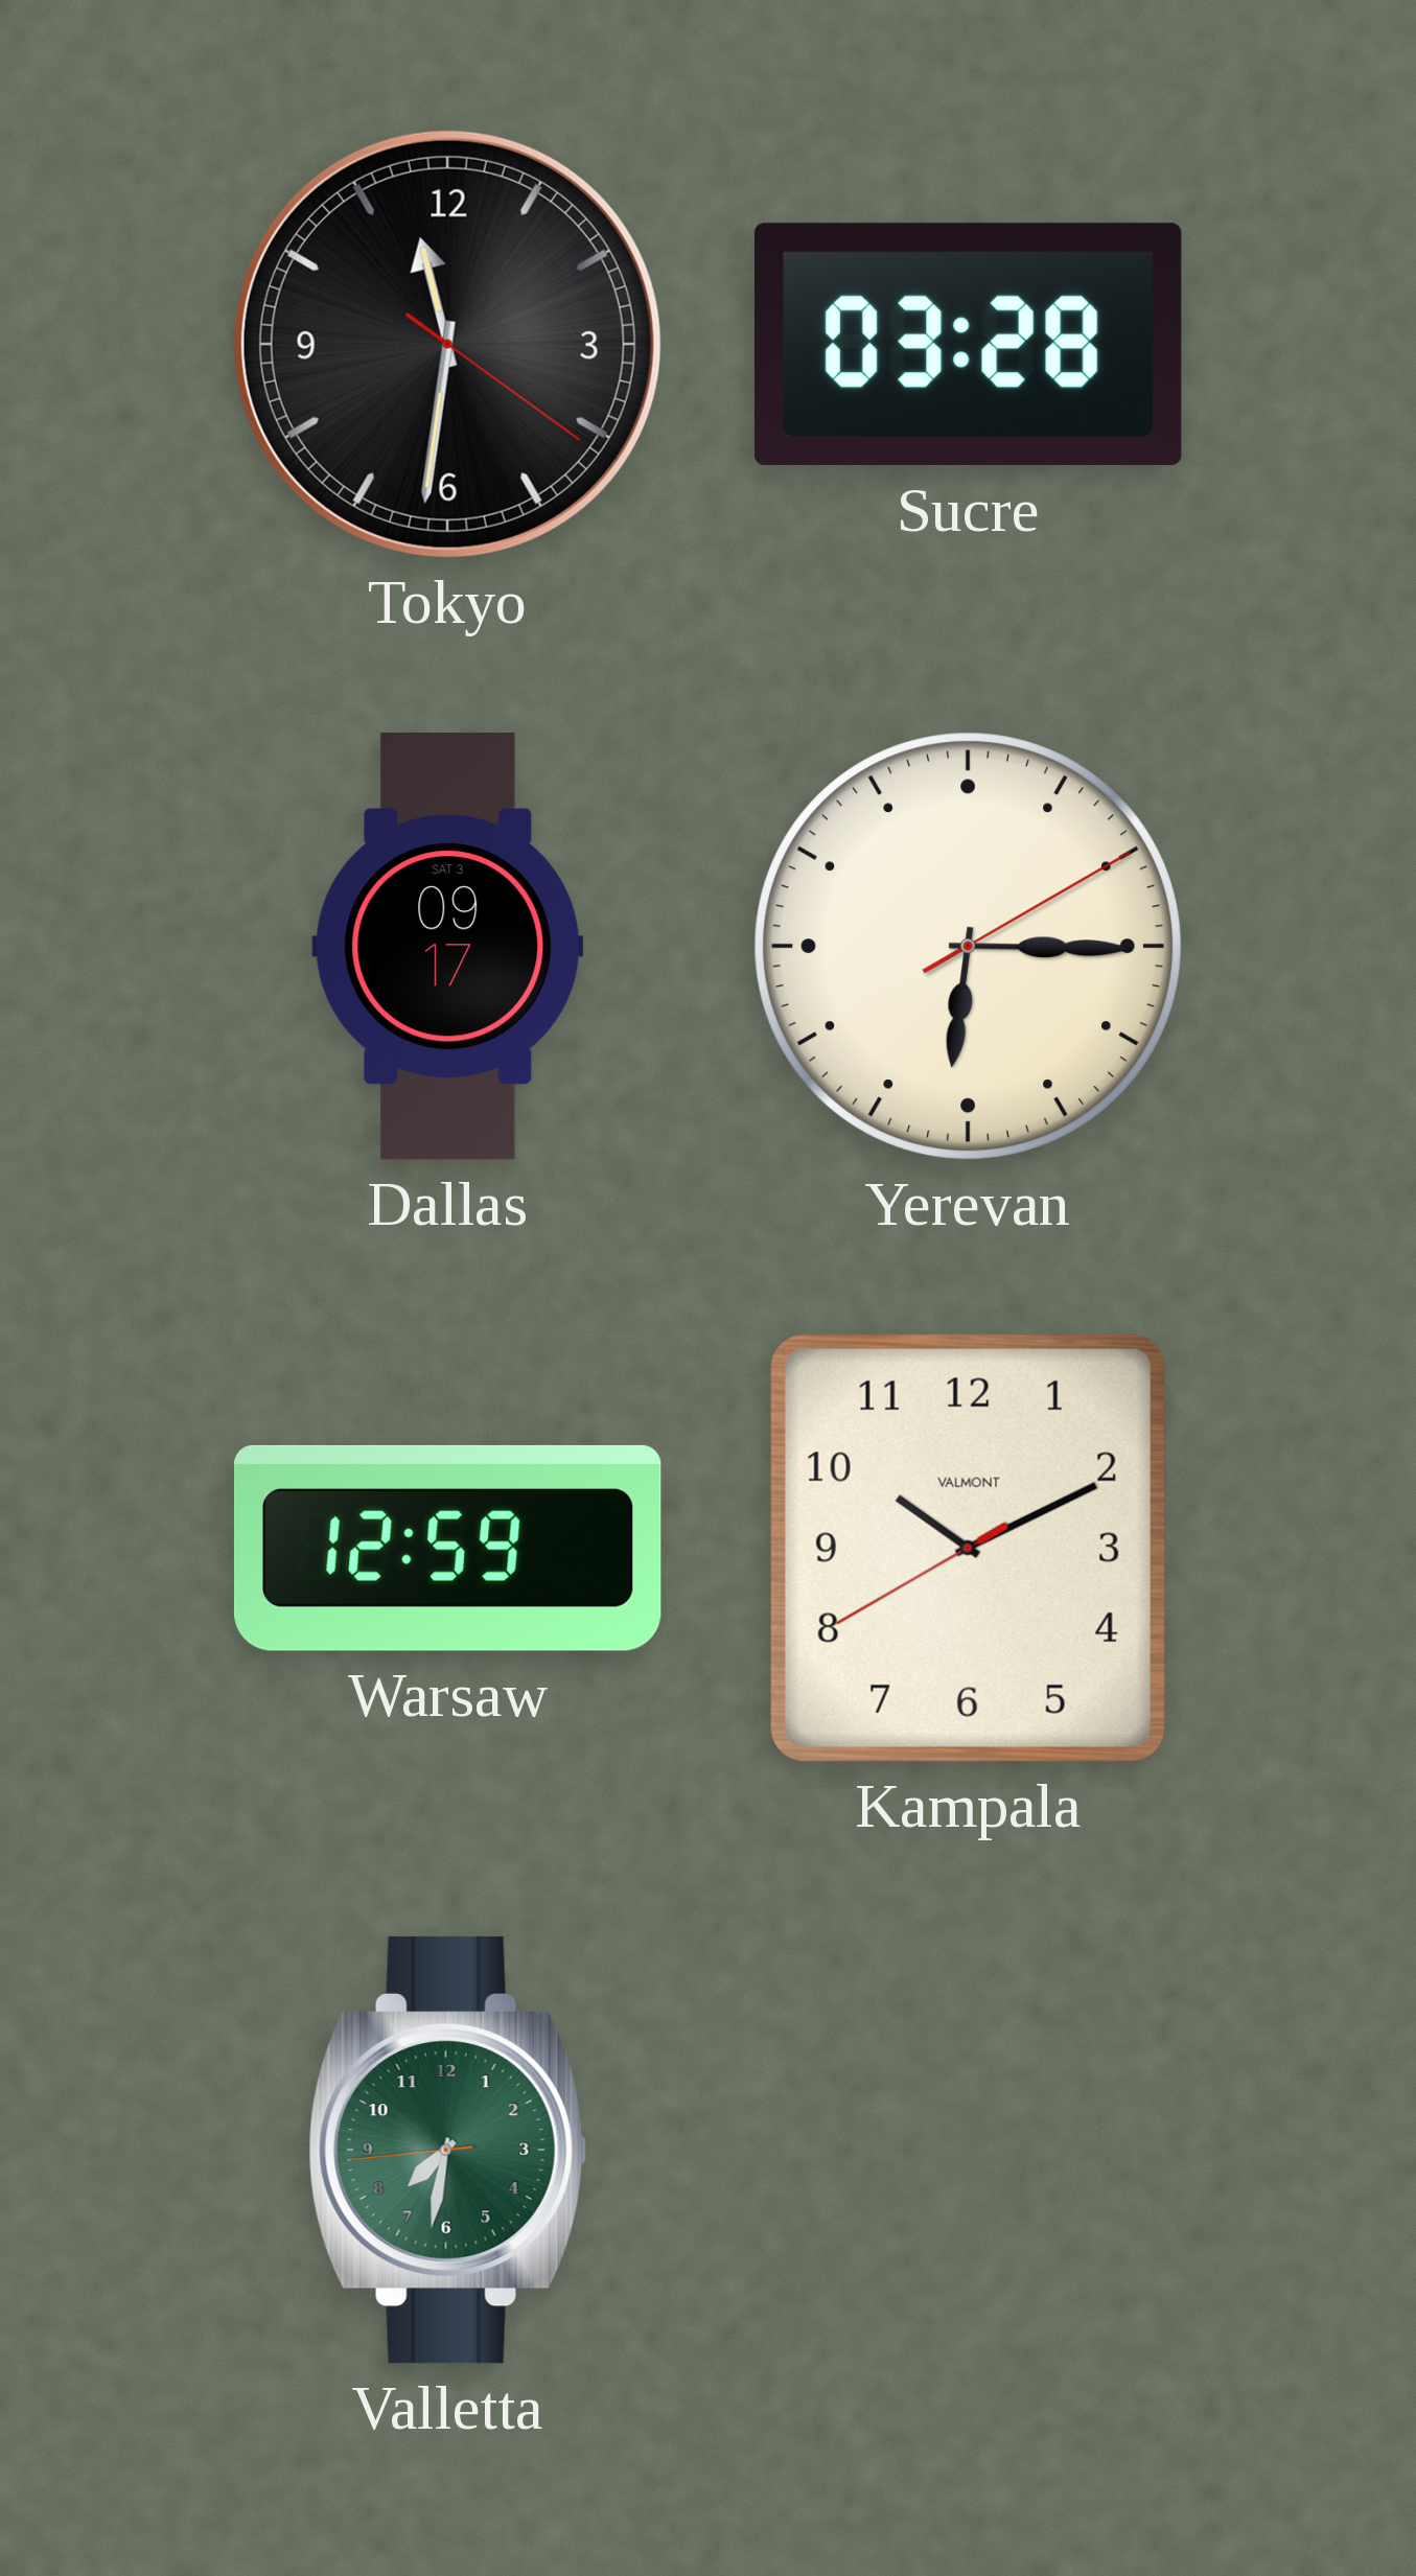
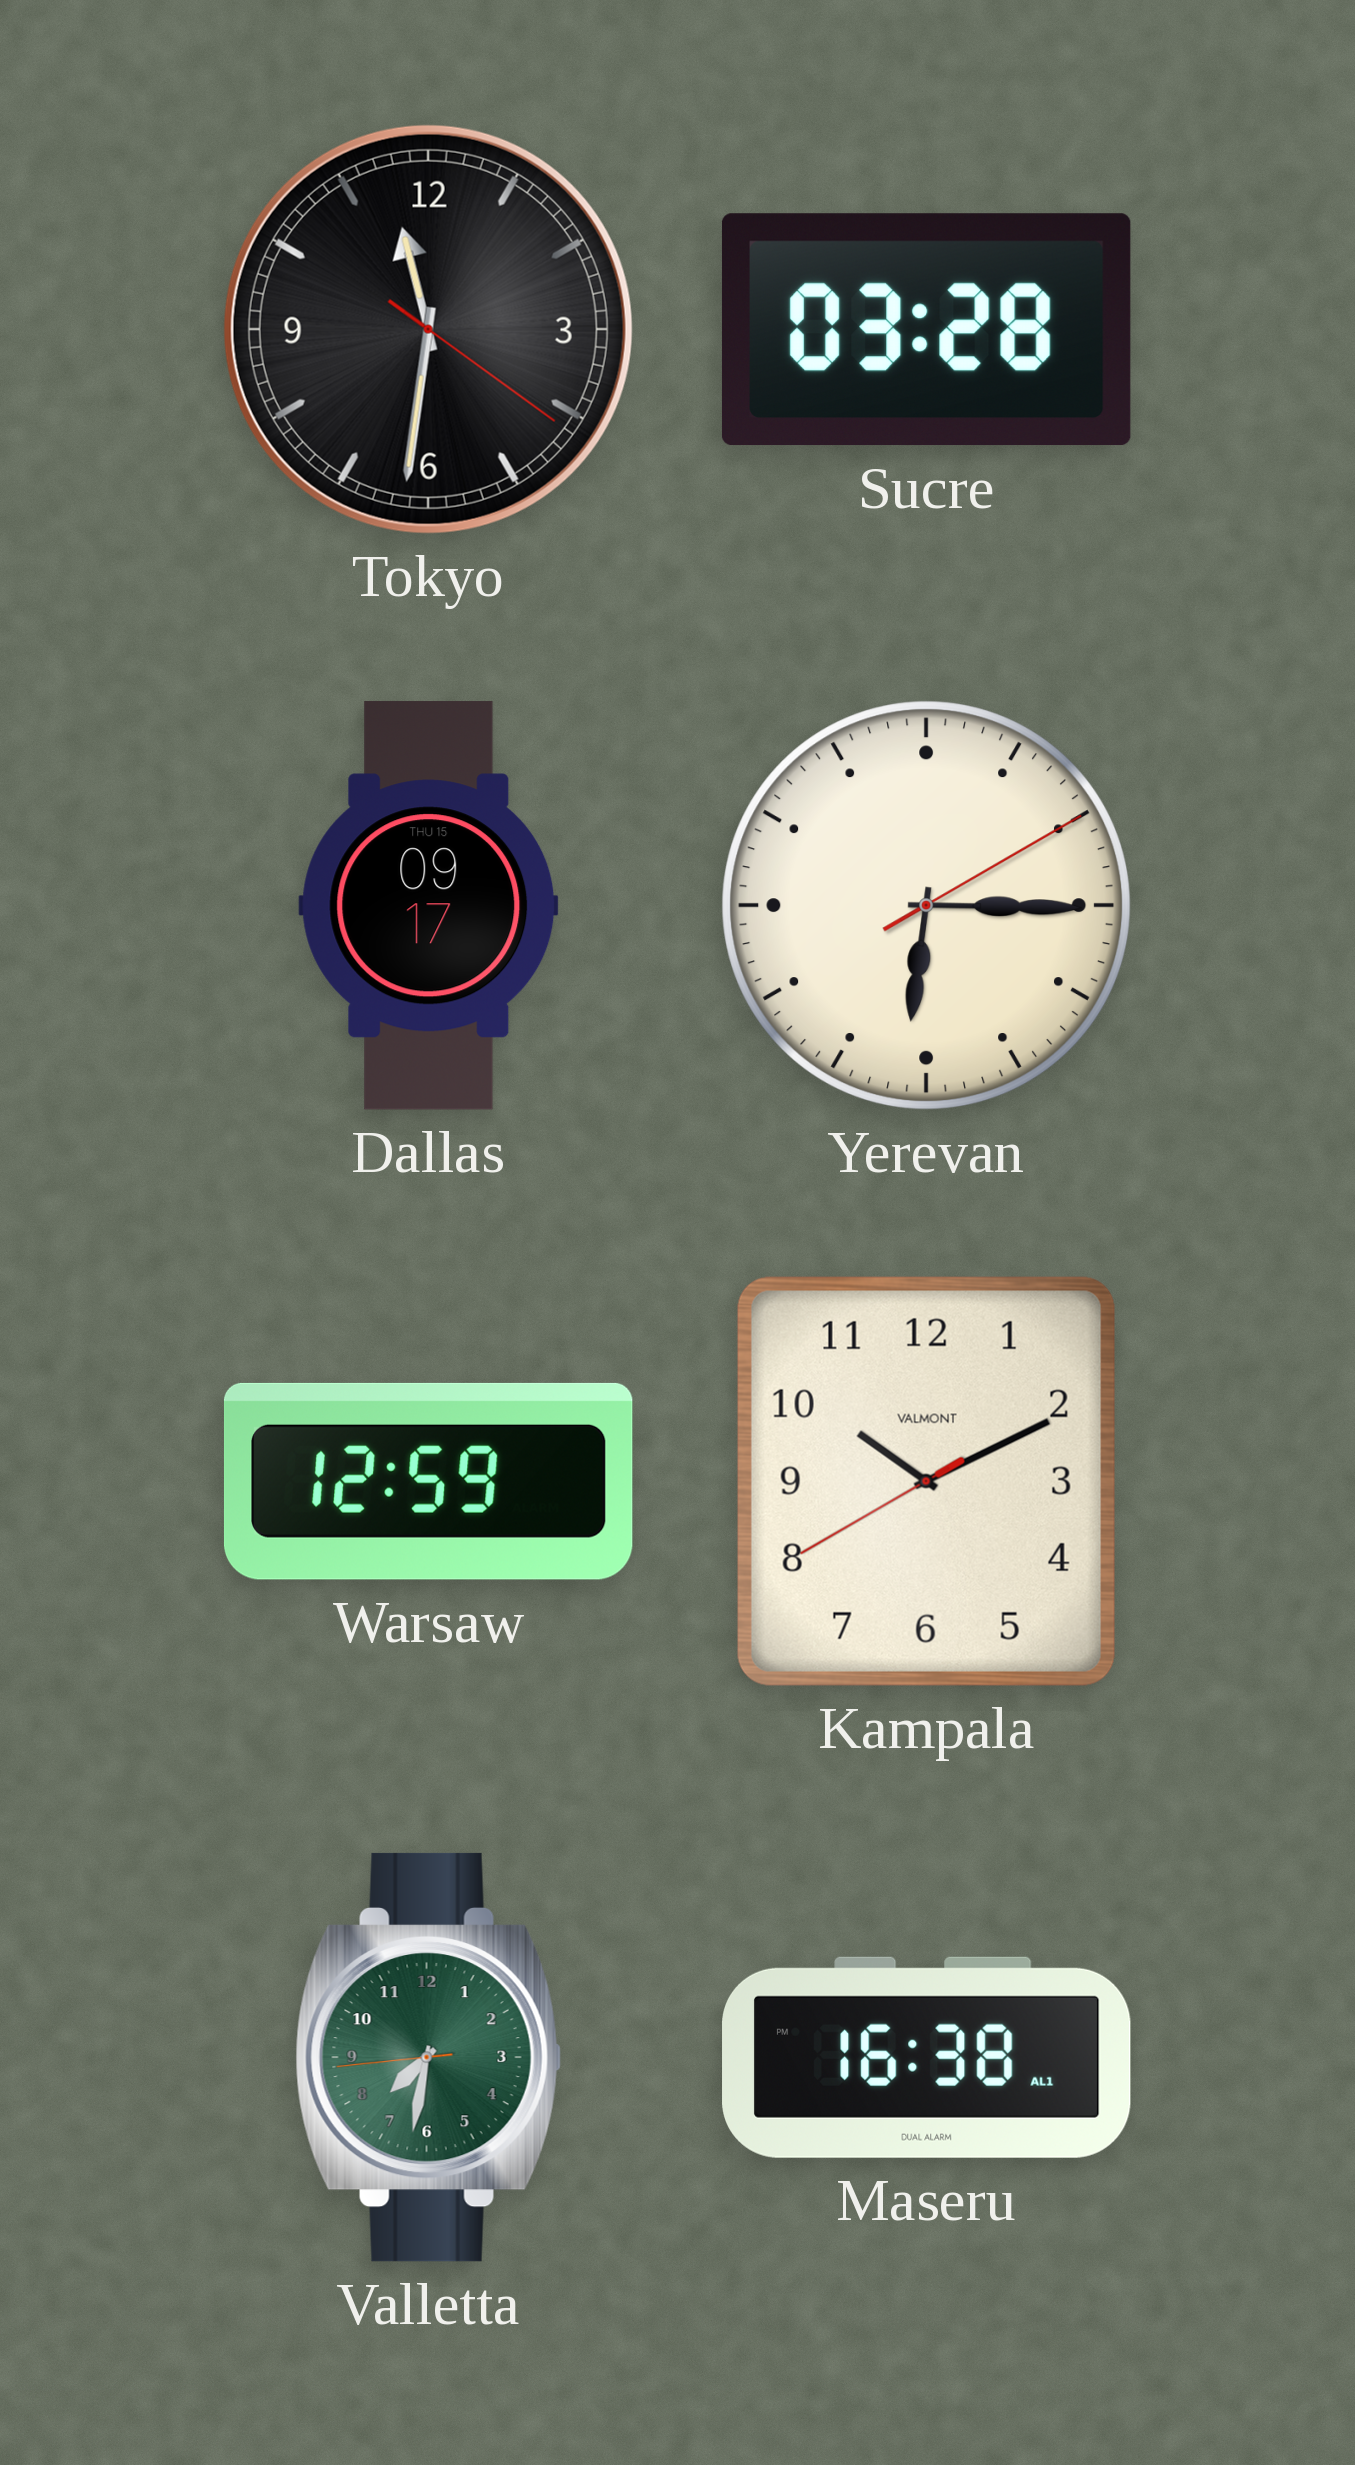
Dallas date: SAT 3 -> THU 15
Maseru: none -> 16:38
